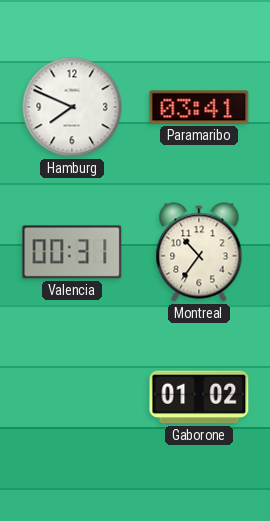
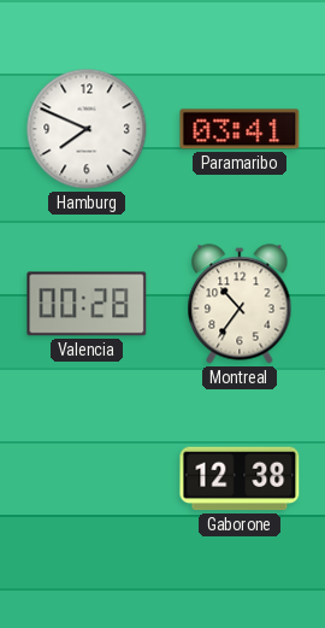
Valencia: 00:31 -> 00:28
Gaborone: 01:02 -> 12:38
